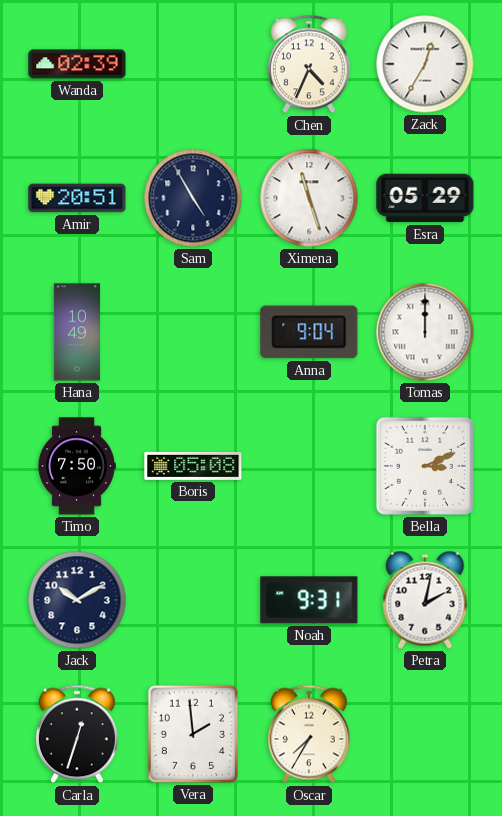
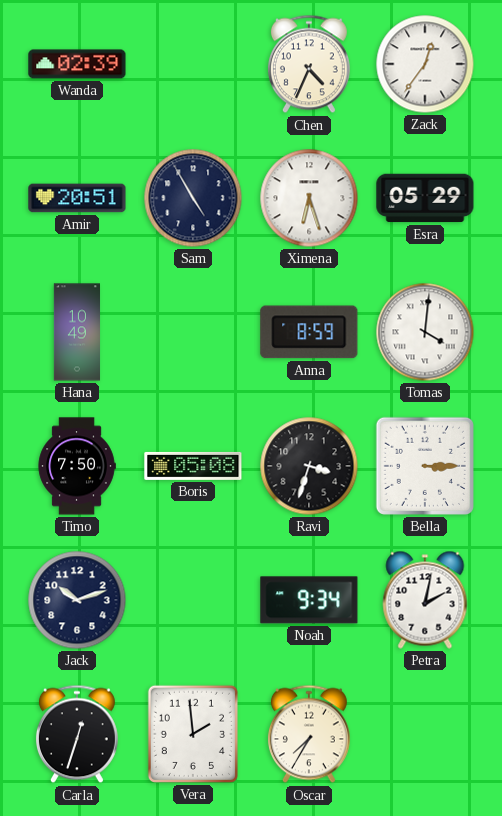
Zack: 12:35 -> 12:36
Ximena: 11:27 -> 6:27
Anna: 9:04 -> 8:59
Tomas: 12:00 -> 4:01
Ravi: none -> 3:33
Bella: 3:11 -> 3:15
Jack: 10:10 -> 10:12
Noah: 9:31 -> 9:34
